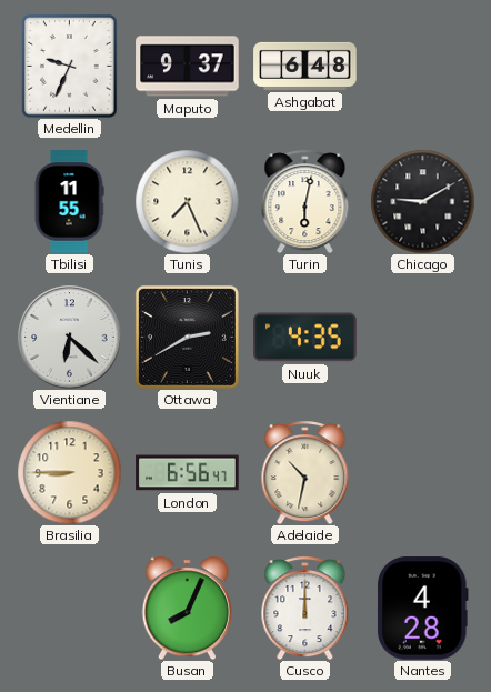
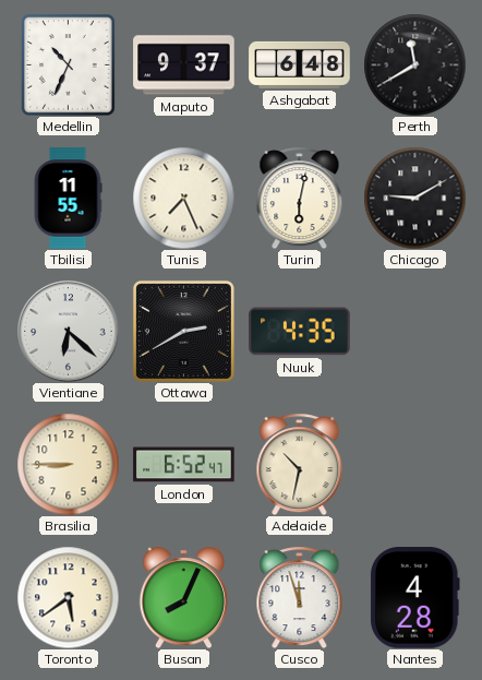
Medellin: 9:34 -> 10:34
Perth: none -> 11:40
London: 6:56 -> 6:52
Toronto: none -> 5:39
Cusco: 12:00 -> 11:57
